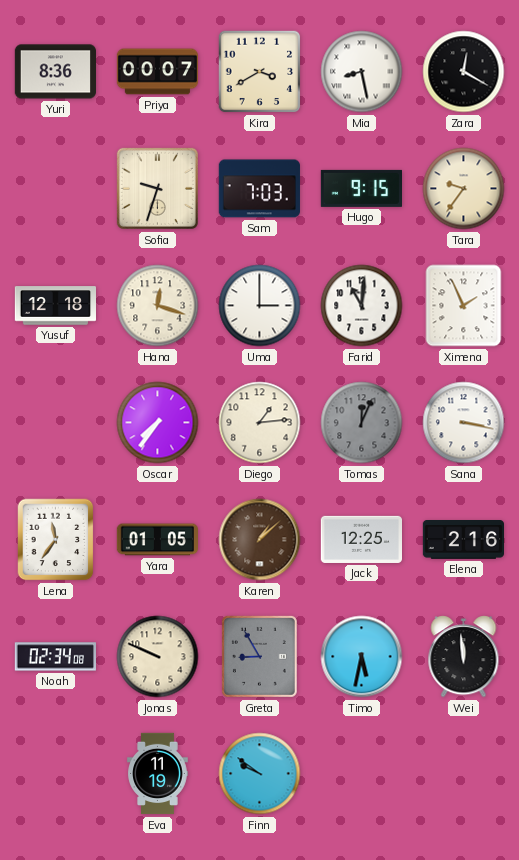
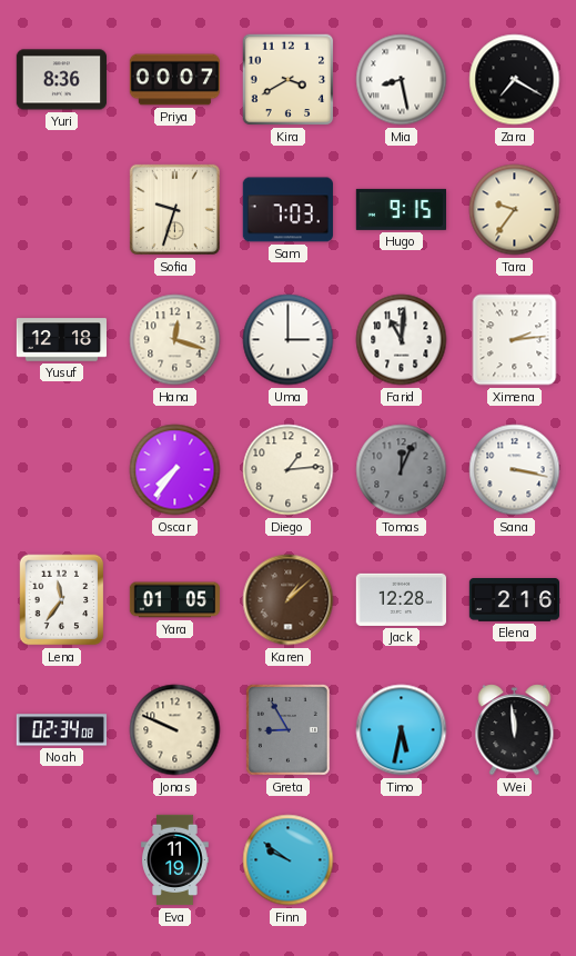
Zara: 12:20 -> 7:20
Ximena: 1:56 -> 2:14
Jack: 12:25 -> 12:28
